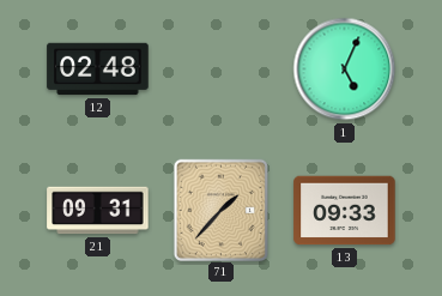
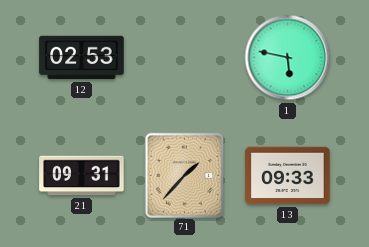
12: 02:48 -> 02:53
1: 5:04 -> 5:47
